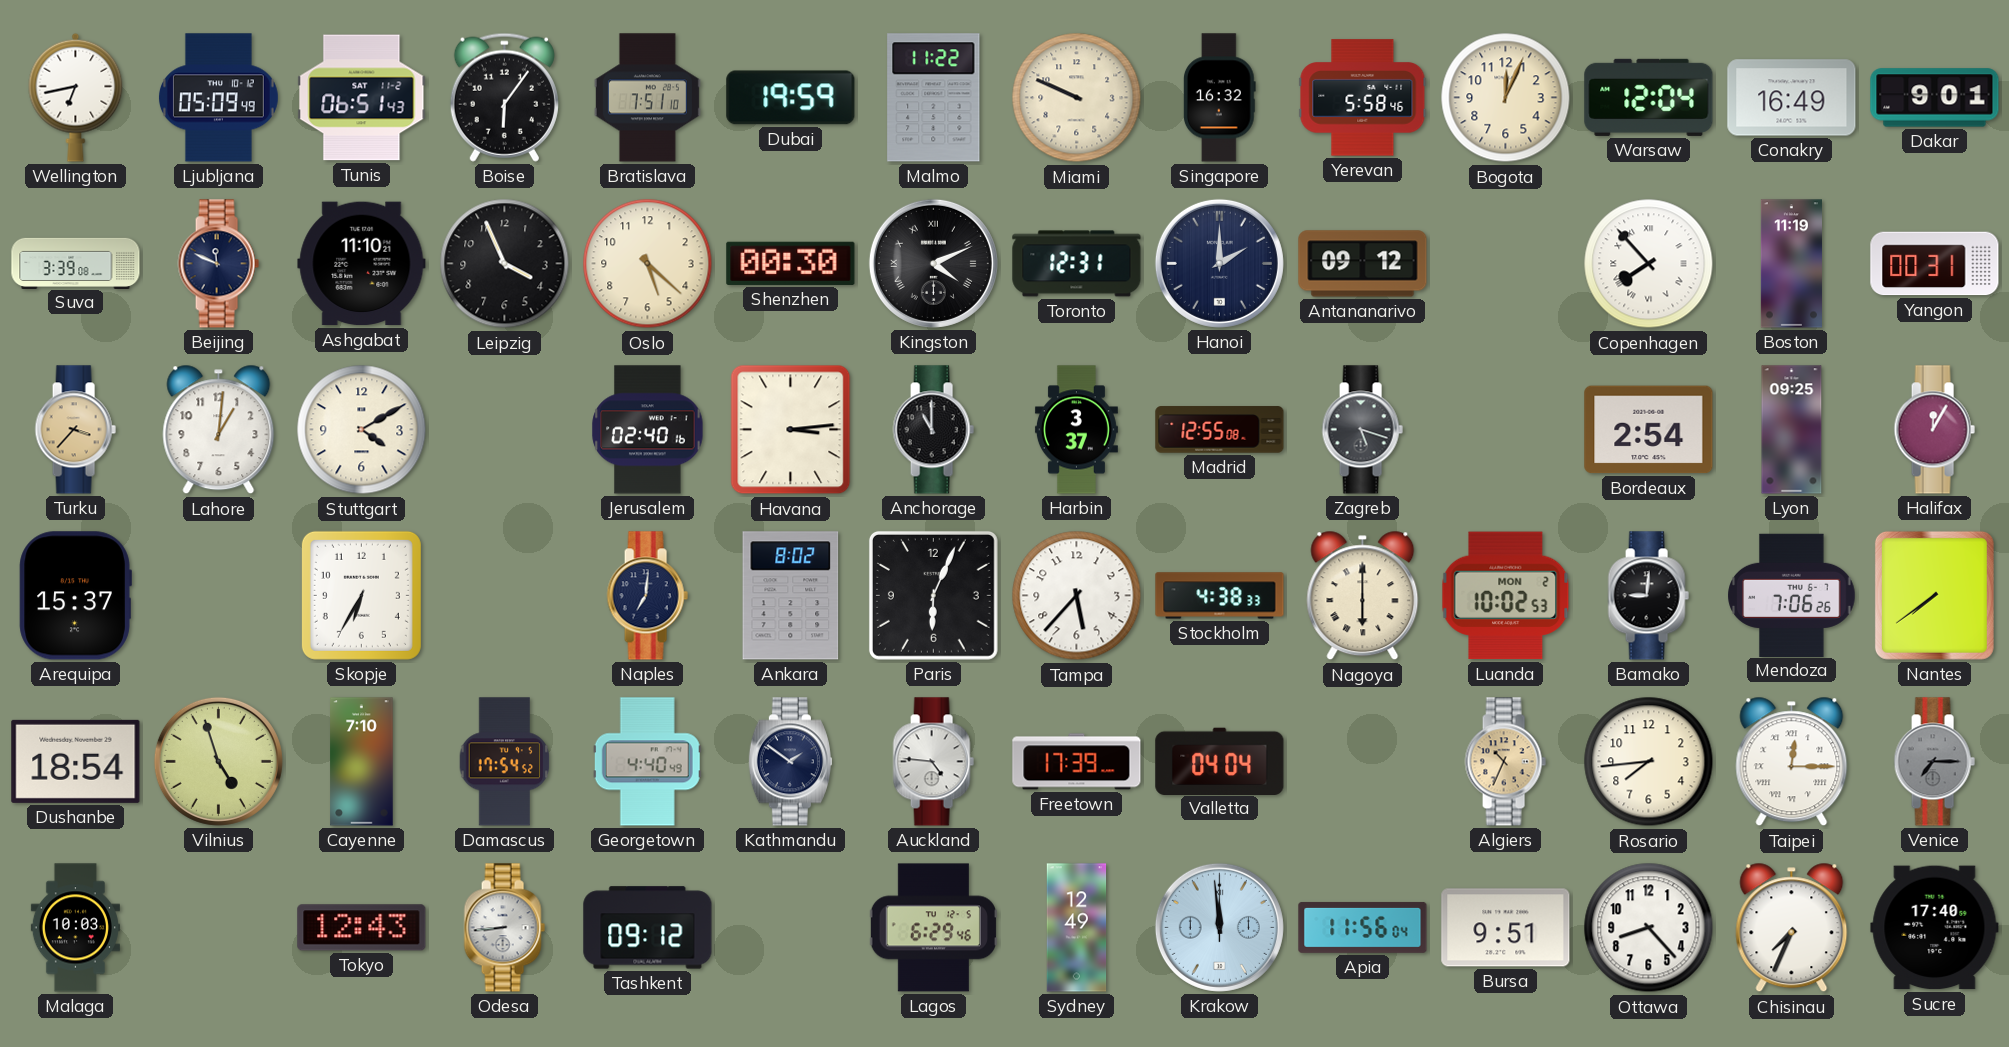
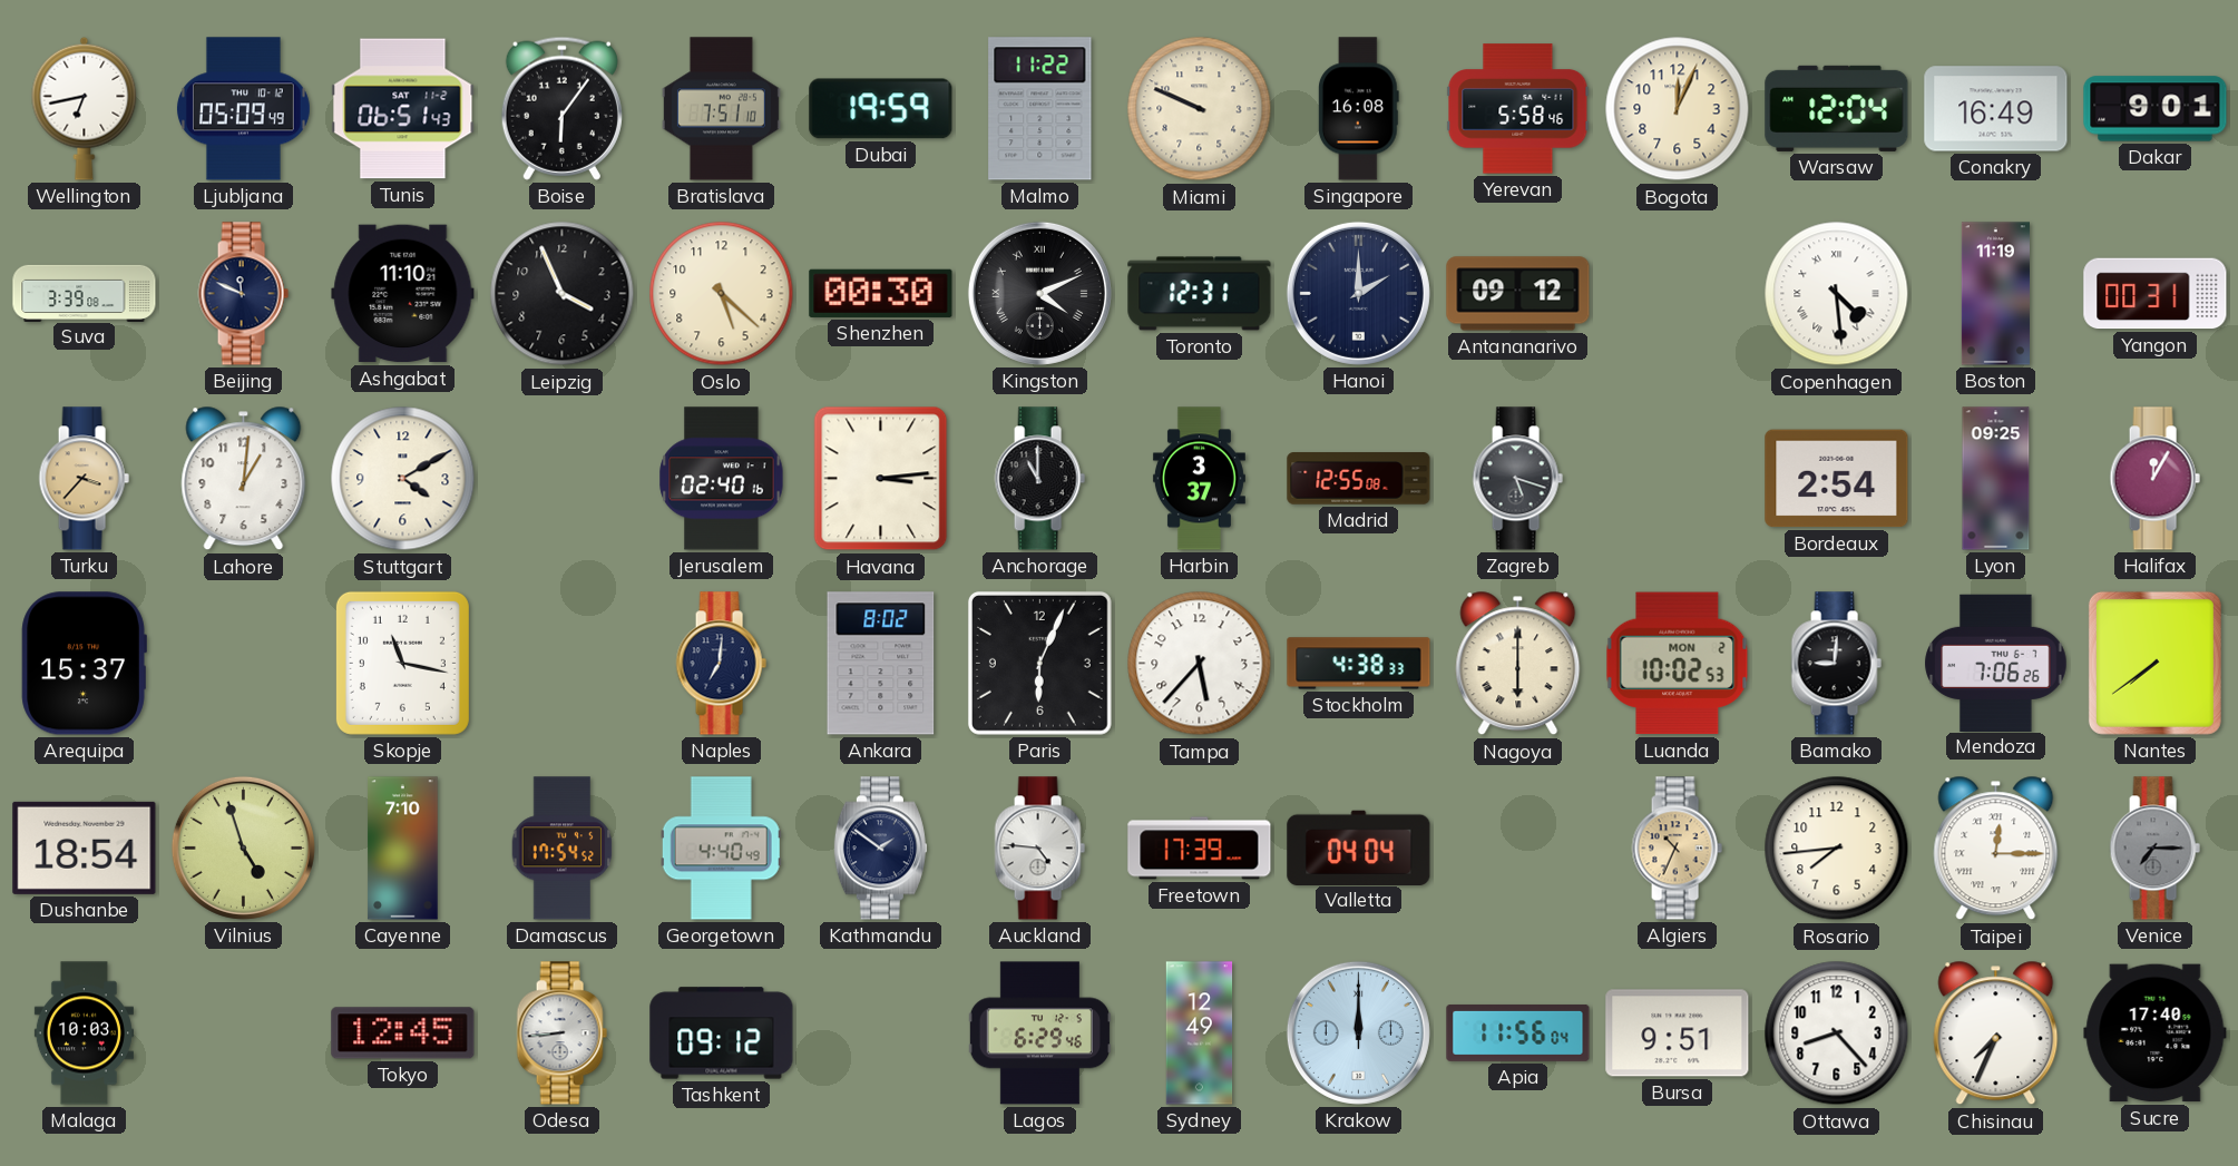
Singapore: 16:32 -> 16:08
Copenhagen: 7:53 -> 4:29
Skopje: 6:35 -> 11:17
Tokyo: 12:43 -> 12:45
Krakow: 11:59 -> 12:00
